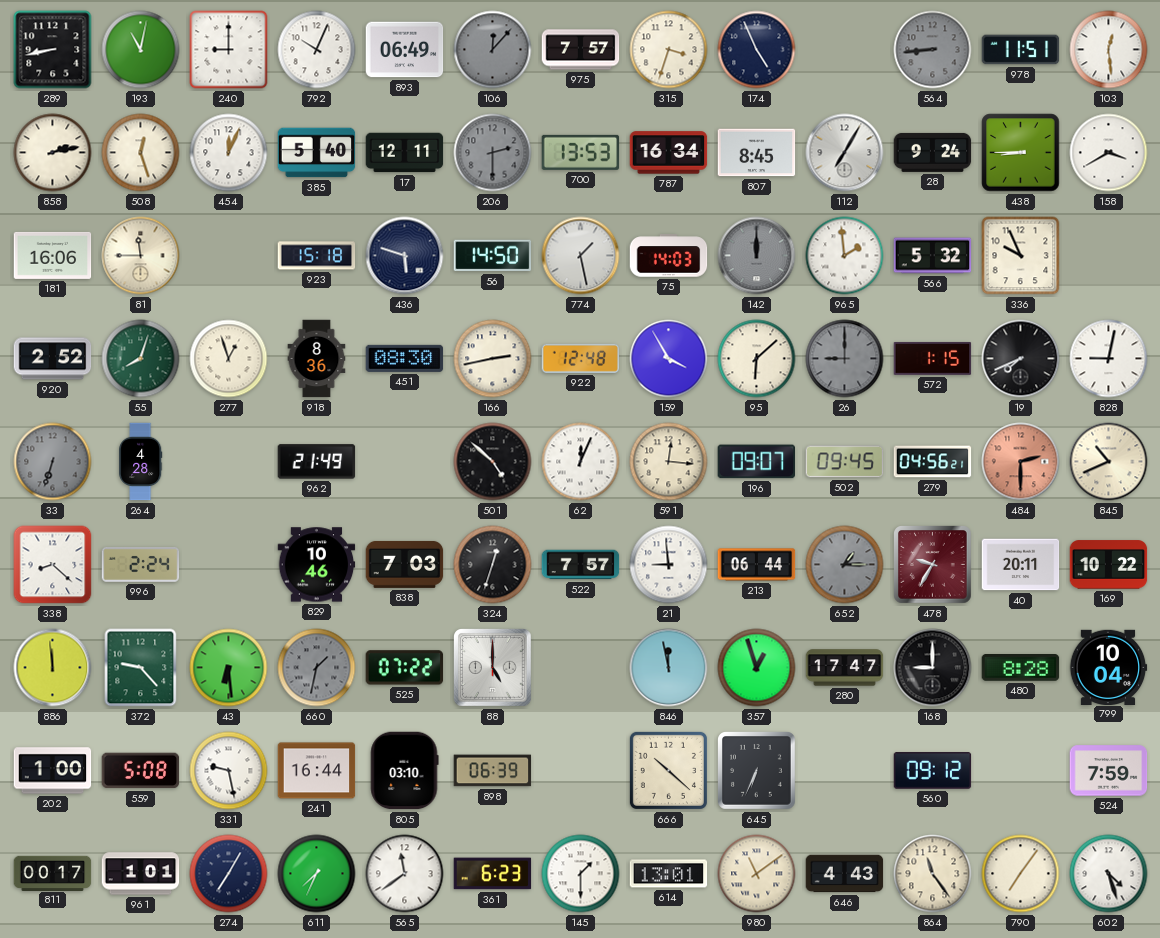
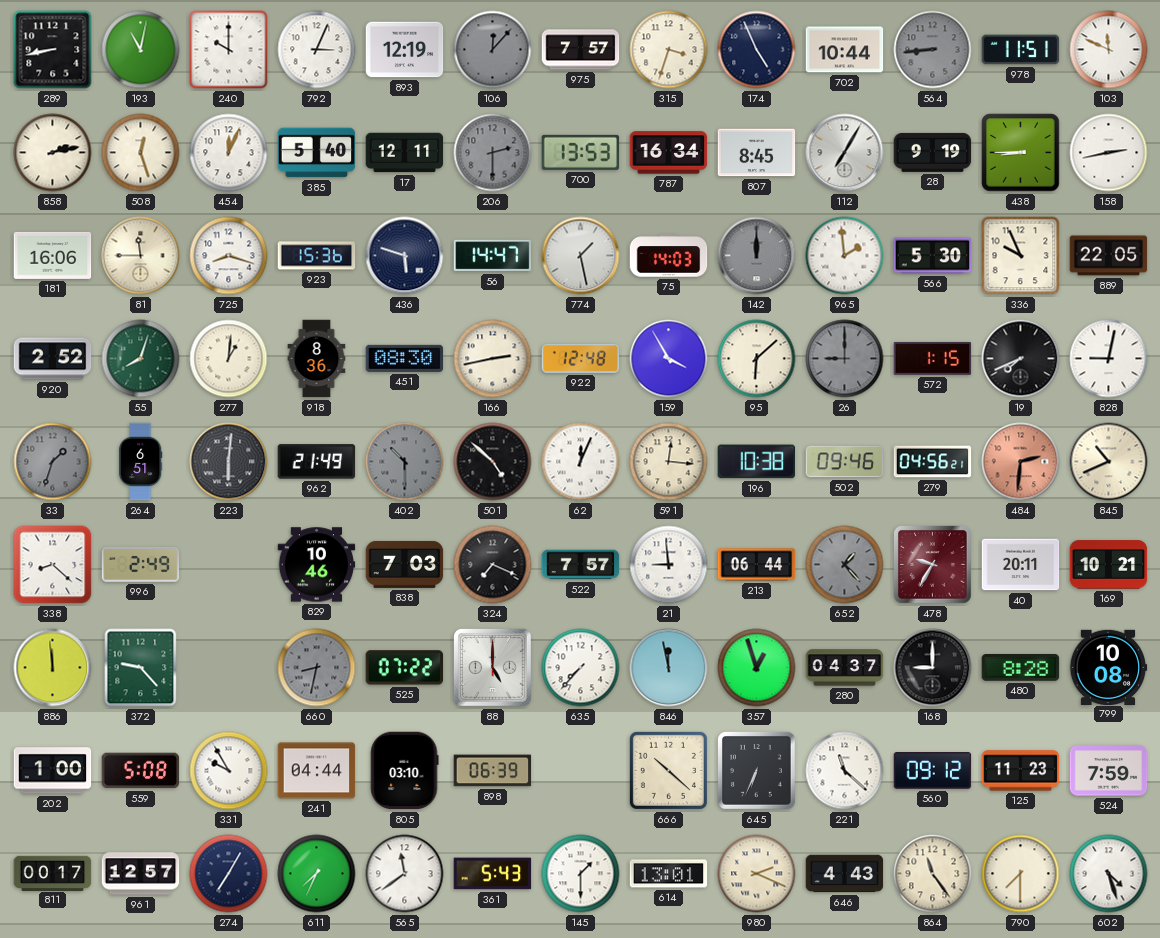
240: 9:00 -> 10:00
792: 10:04 -> 3:04
893: 06:49 -> 12:19
702: none -> 10:44
103: 12:29 -> 11:49
28: 9:24 -> 9:19
158: 3:40 -> 2:43
725: none -> 8:18
923: 15:18 -> 15:36
56: 14:50 -> 14:47
566: 5:32 -> 5:30
889: none -> 22:05
277: 12:57 -> 1:01
33: 6:33 -> 1:33
264: 4:28 -> 6:51
223: none -> 6:01
402: none -> 10:30
196: 09:07 -> 10:38
502: 09:45 -> 09:46
484: 2:30 -> 2:31
996: 2:24 -> 2:49
324: 12:33 -> 7:19
652: 1:15 -> 1:23
169: 10:22 -> 10:21
43: 6:29 -> none
660: 1:32 -> 8:32
635: none -> 7:37
280: 17:47 -> 04:37
799: 10:04 -> 10:08
331: 9:28 -> 9:55
241: 16:44 -> 04:44
221: none -> 11:22
125: none -> 11:23
961: 1:01 -> 12:57
361: 6:23 -> 5:43
980: 11:09 -> 2:19
790: 7:06 -> 7:30
